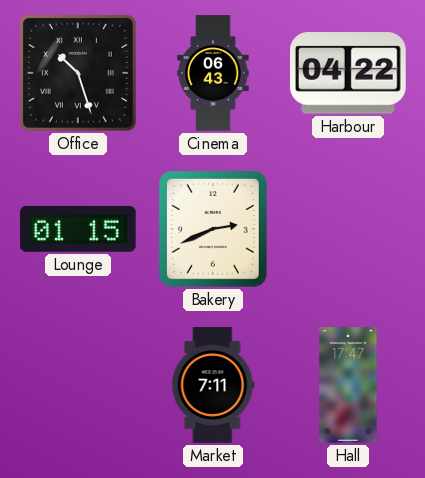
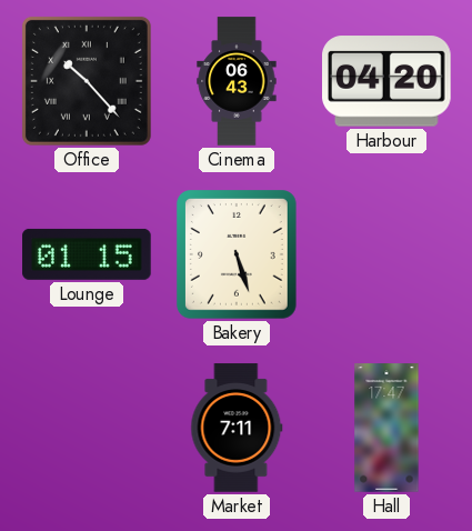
Office: 10:27 -> 10:23
Harbour: 04:22 -> 04:20
Bakery: 2:41 -> 5:27
